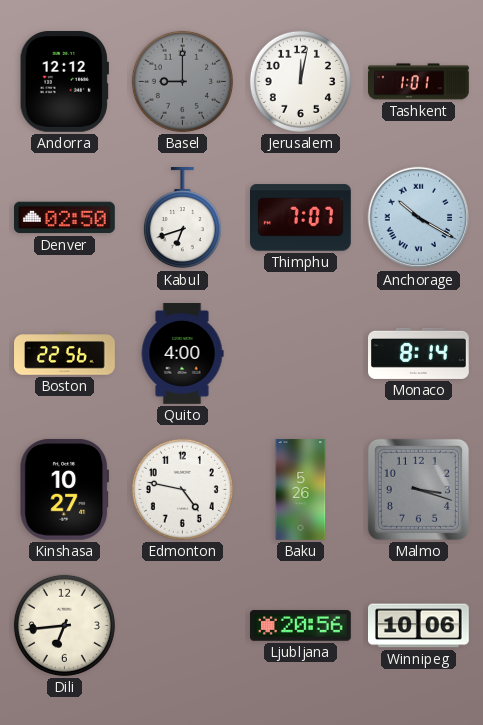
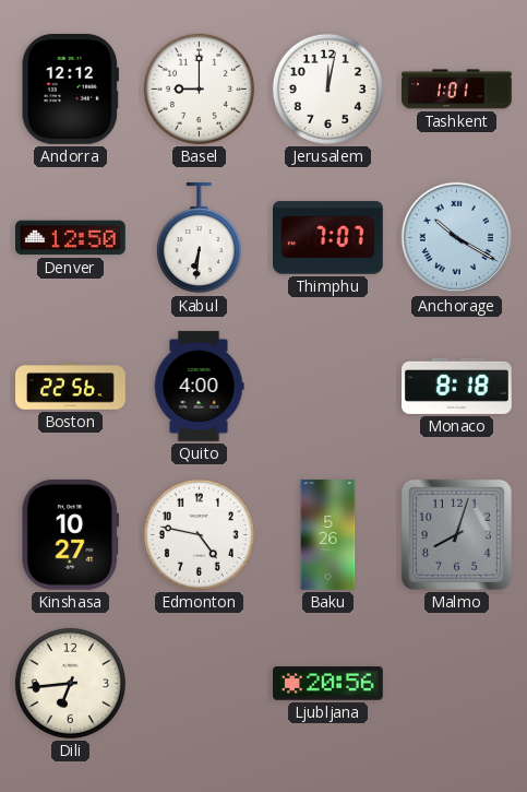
Basel dial: grey -> white
Denver: 02:50 -> 12:50
Kabul: 6:42 -> 6:31
Monaco: 8:14 -> 8:18
Malmo: 3:18 -> 8:03
Winnipeg: 10:06 -> none
